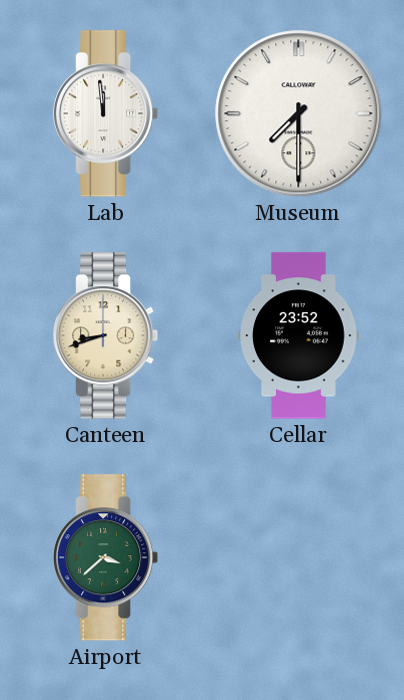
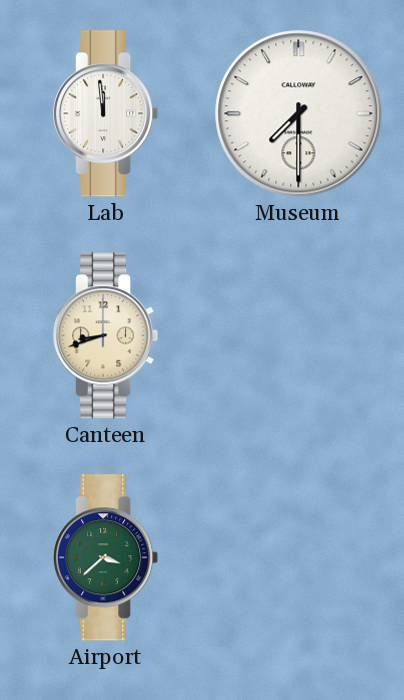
Cellar: 23:52 -> none
